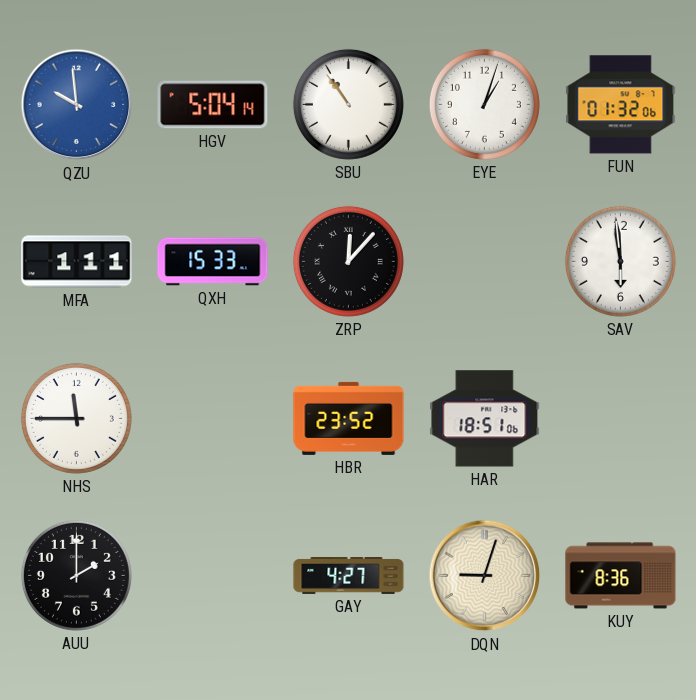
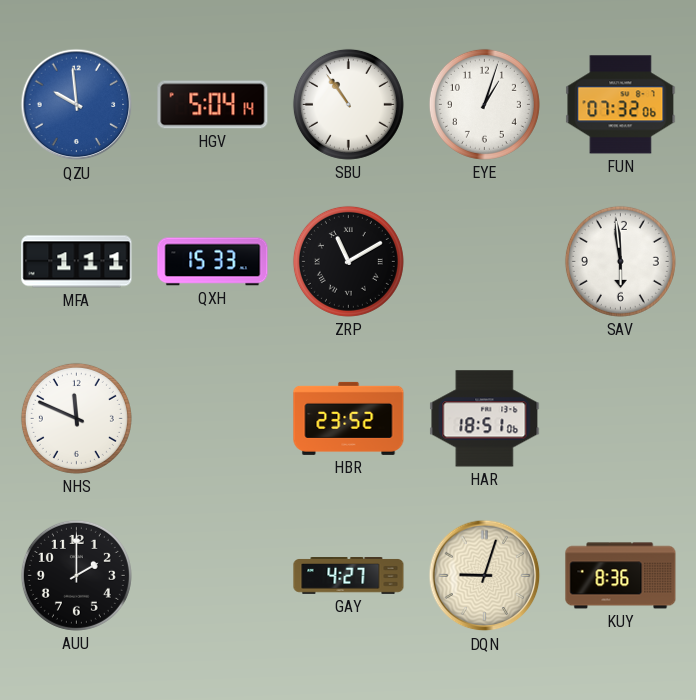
FUN: 01:32 -> 07:32
ZRP: 12:07 -> 11:10
NHS: 11:45 -> 11:49
